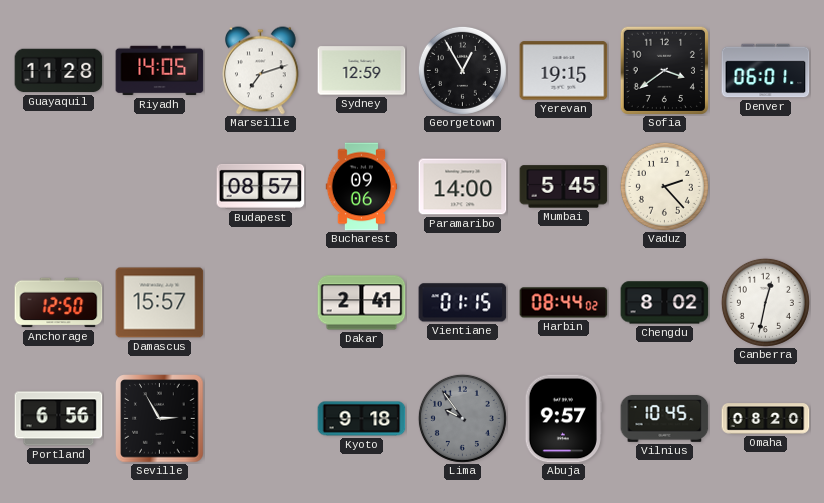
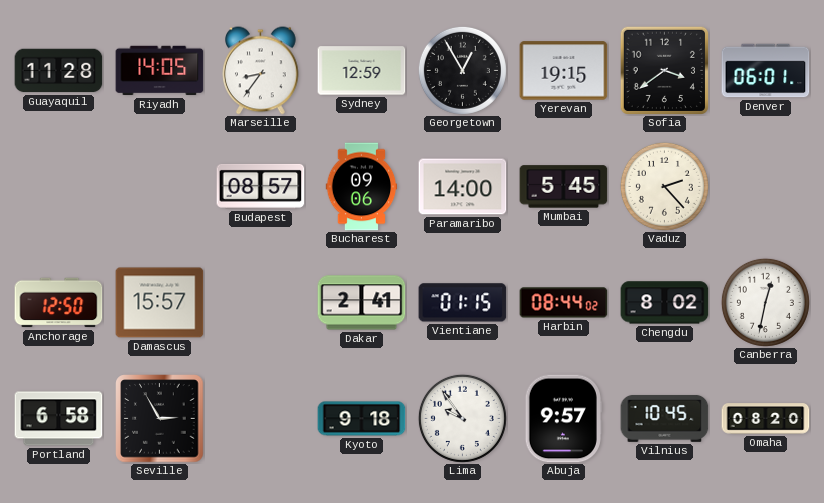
Marseille: 7:12 -> 8:36
Portland: 6:56 -> 6:58
Lima dial: grey -> white
